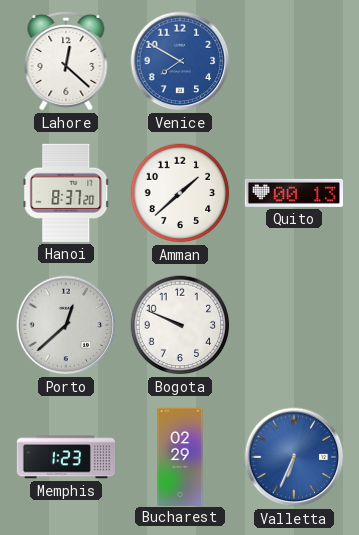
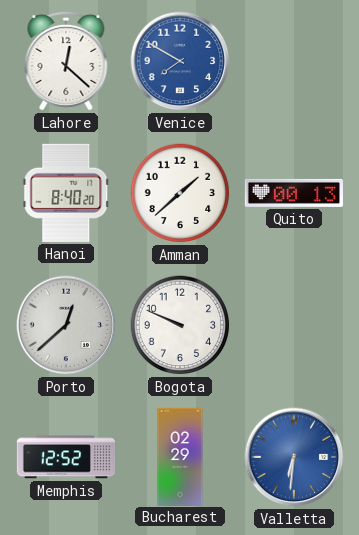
Hanoi: 8:37 -> 8:40
Memphis: 1:23 -> 12:52
Valletta: 6:34 -> 6:31
